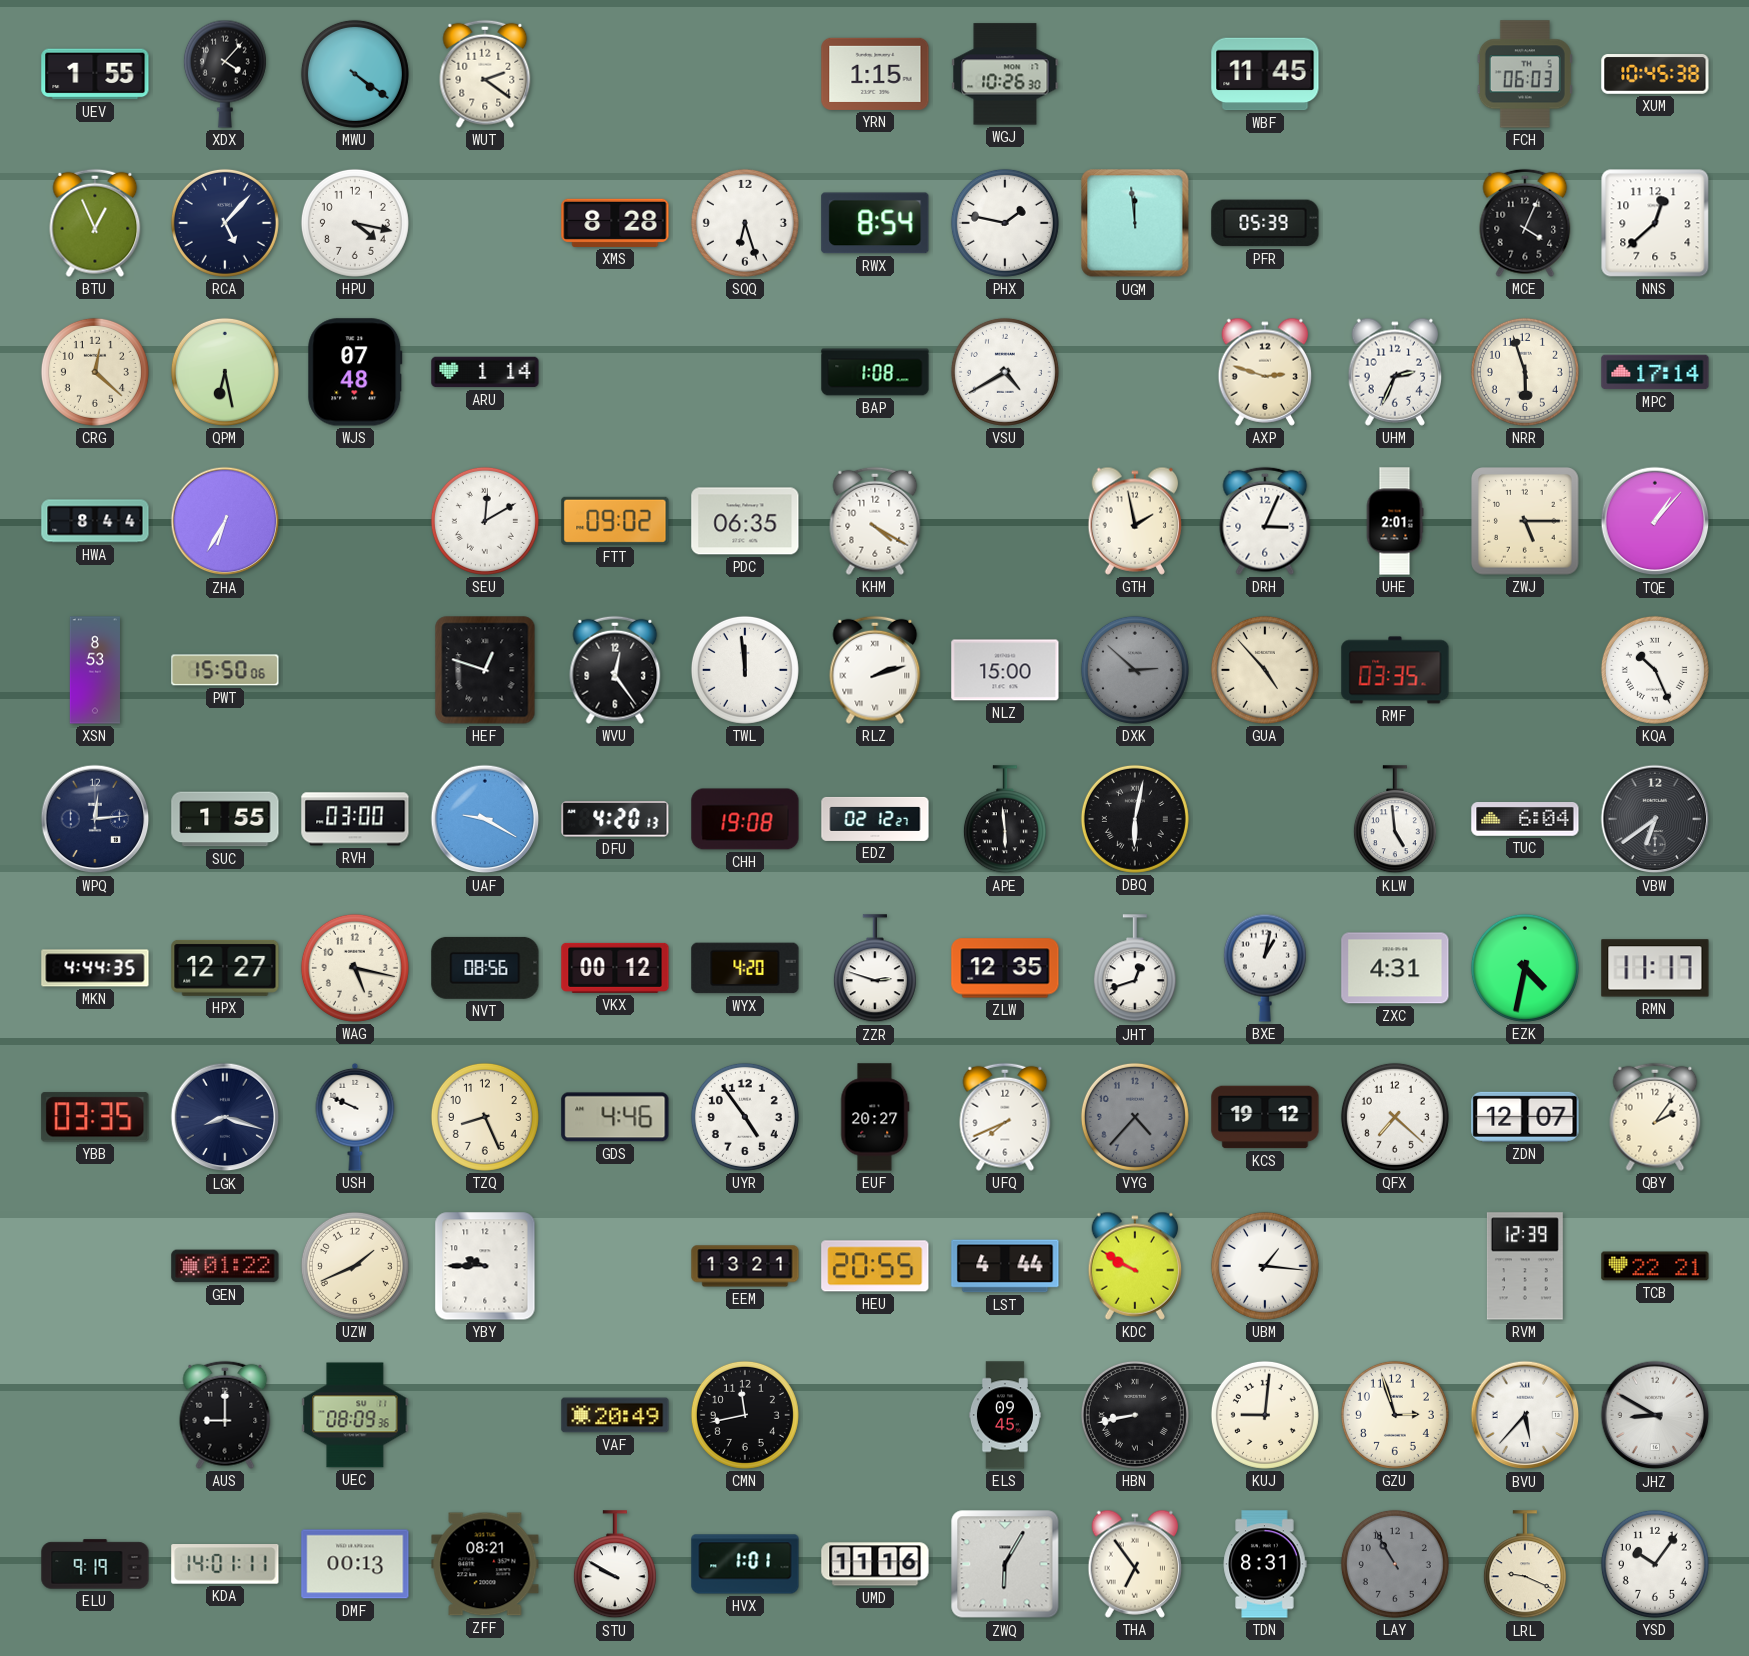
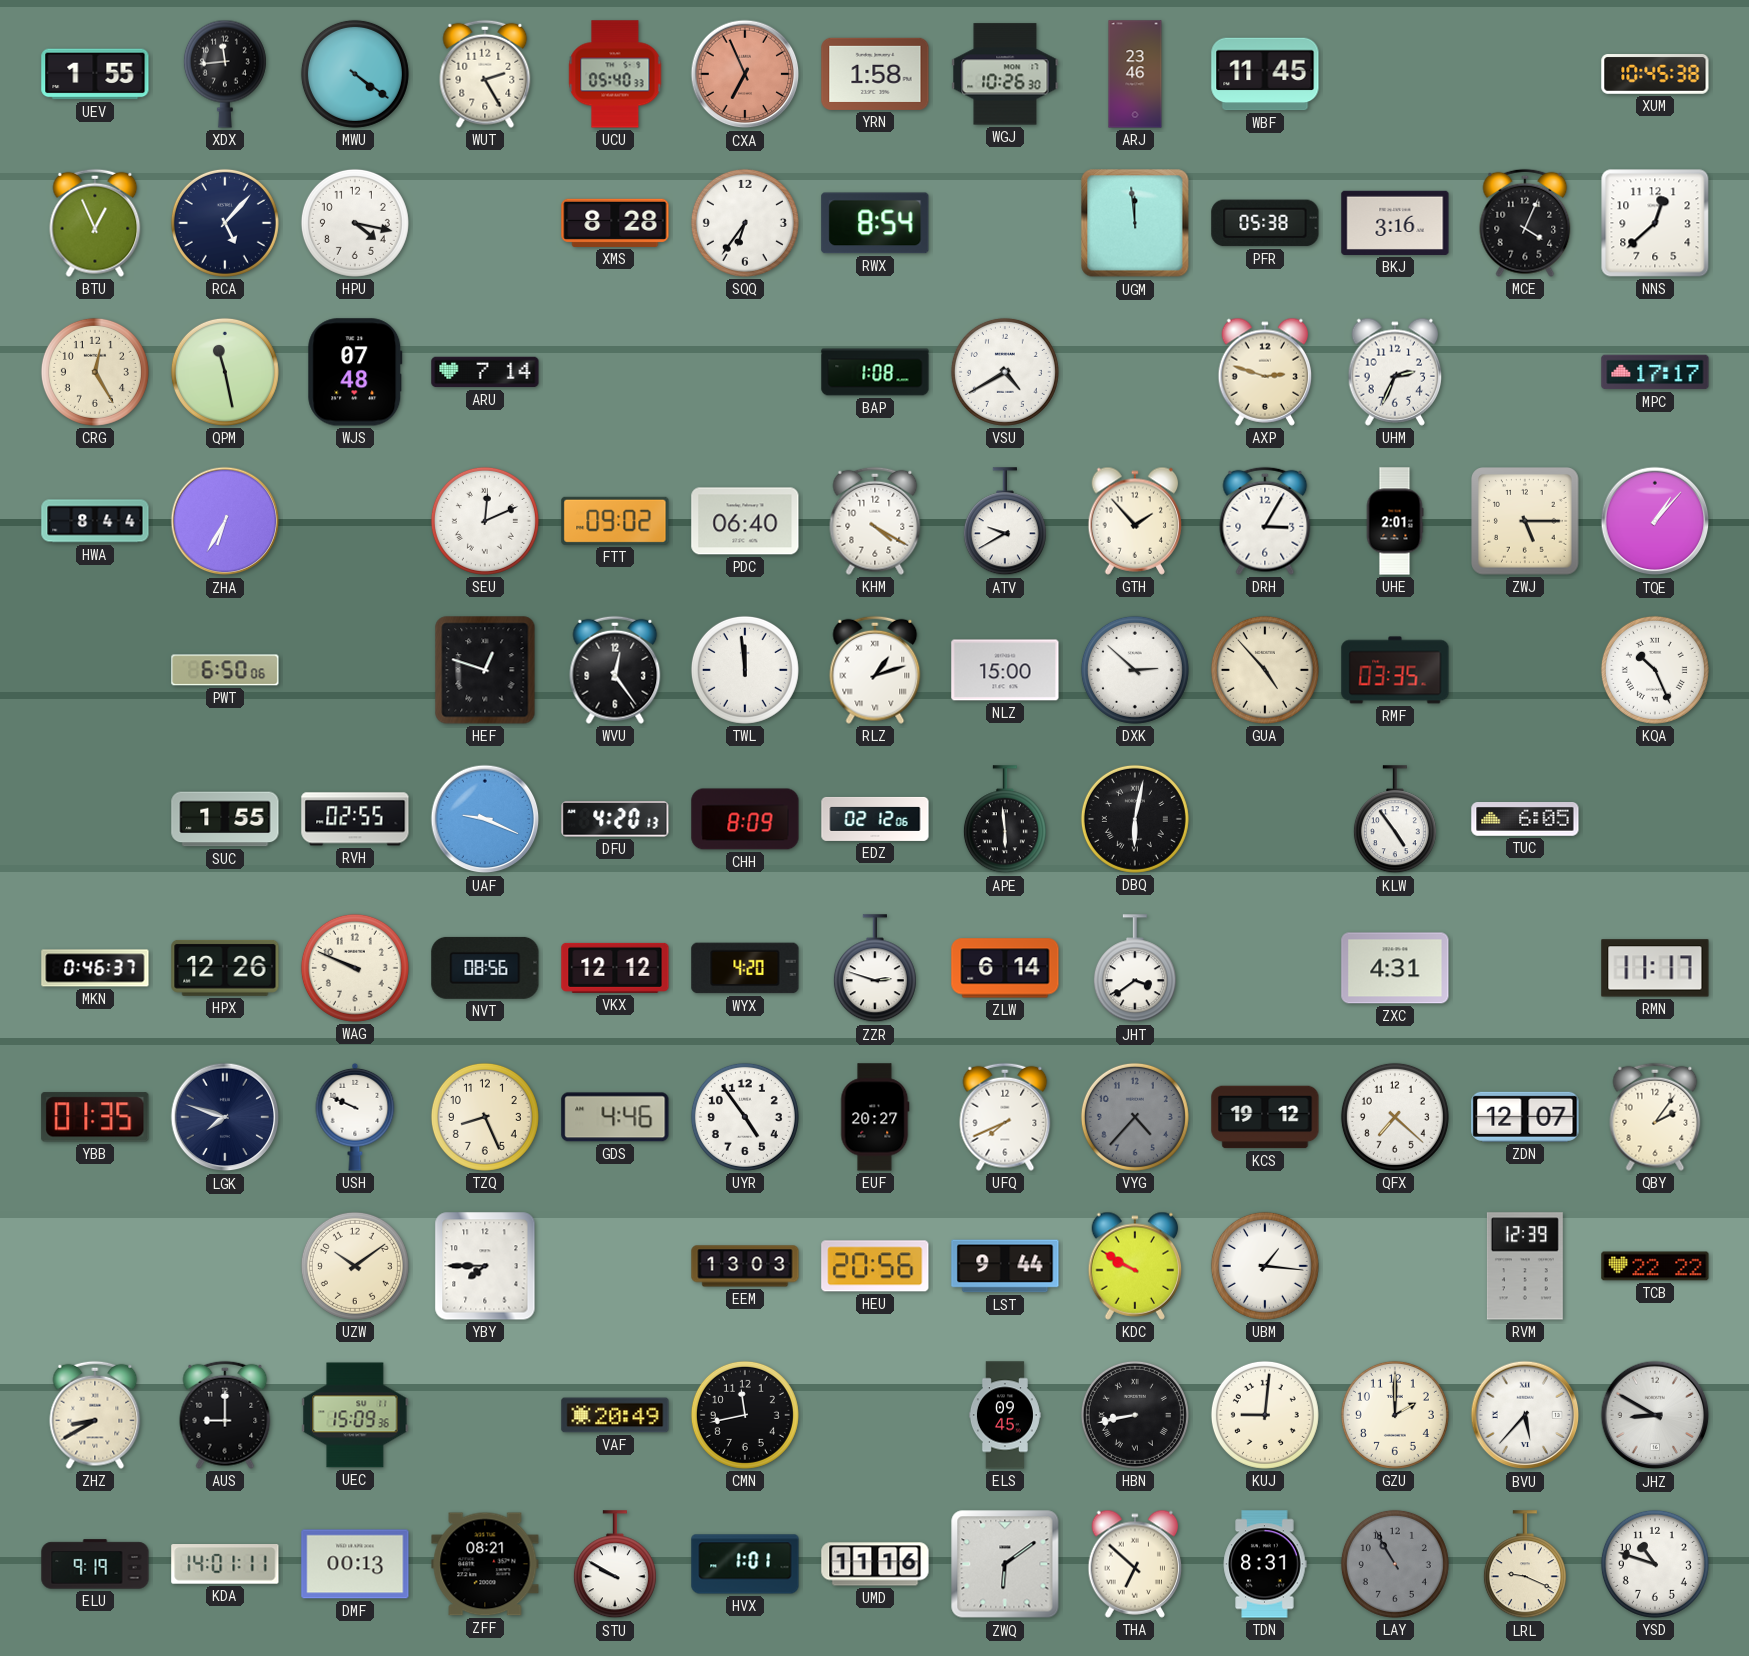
XDX: 4:07 -> 11:44
WUT: 2:21 -> 2:25
UCU: none -> 05:40
CXA: none -> 6:56
YRN: 1:15 -> 1:58
ARJ: none -> 23:46
FCH: 06:03 -> none
SQQ: 6:27 -> 6:36
PHX: 1:47 -> none
PFR: 05:39 -> 05:38
BKJ: none -> 3:16
CRG: 12:22 -> 12:25
QPM: 6:28 -> 11:28
ARU: 1:14 -> 7:14
NRR: 5:57 -> none
MPC: 17:14 -> 17:17
SEU: 12:10 -> 12:11
PDC: 06:35 -> 06:40
ATV: none -> 9:40
GTH: 1:58 -> 1:53
DRH: 3:04 -> 3:05
XSN: 8:53 -> none
PWT: 15:50 -> 6:50
RLZ: 2:12 -> 1:12
DXK dial: grey -> white
WPQ: 12:14 -> none
RVH: 03:00 -> 02:55
UAF: 9:20 -> 9:19
CHH: 19:08 -> 8:09
EDZ: 02:12:27 -> 02:12:06
KLW: 4:59 -> 4:54
TUC: 6:04 -> 6:05
VBW: 6:39 -> none
MKN: 4:44 -> 0:46
HPX: 12:27 -> 12:26
WAG: 5:17 -> 9:49
VKX: 00:12 -> 12:12
ZLW: 12:35 -> 6:14
JHT: 12:42 -> 3:39
BXE: 1:02 -> none
EZK: 4:32 -> none
YBB: 03:35 -> 01:35
LGK: 8:18 -> 7:48
GEN: 01:22 -> none
UZW: 1:41 -> 10:09
YBY: 9:45 -> 7:45
EEM: 13:21 -> 13:03
HEU: 20:55 -> 20:56
LST: 4:44 -> 9:44
TCB: 22:21 -> 22:22
ZHZ: none -> 8:40
UEC: 08:09 -> 15:09
GZU: 2:57 -> 2:00
ZWQ: 6:05 -> 6:09
THA: 6:54 -> 6:52
YSD: 10:06 -> 10:48
